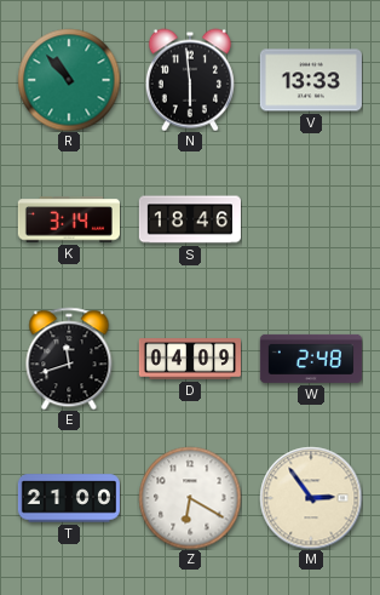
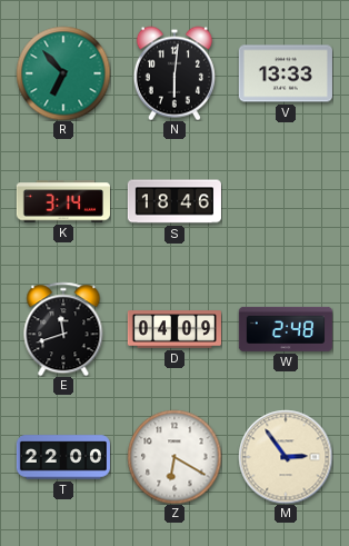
R: 10:53 -> 6:53
N: 5:59 -> 6:01
T: 21:00 -> 22:00
